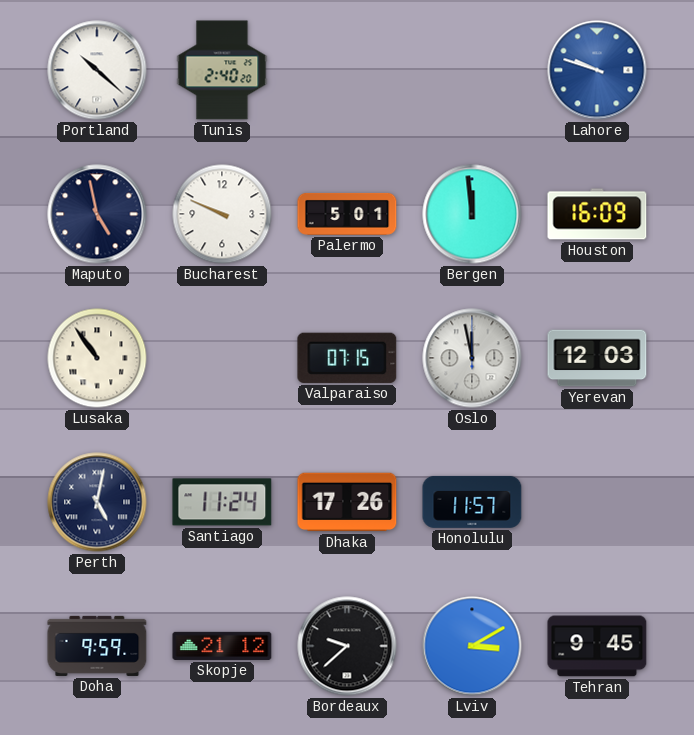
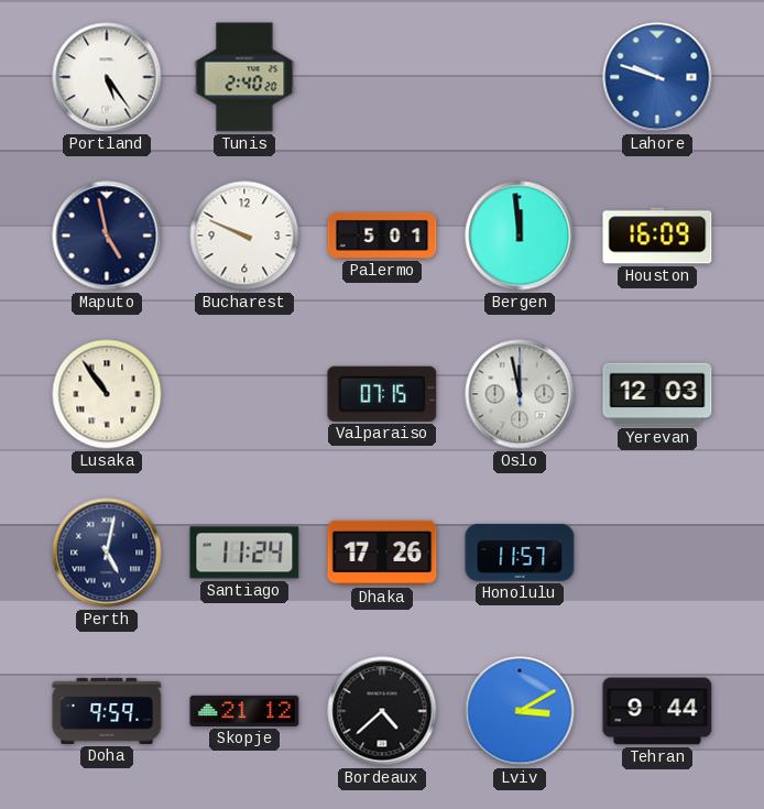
Portland: 10:22 -> 5:24
Bordeaux: 9:38 -> 4:38
Tehran: 9:45 -> 9:44
